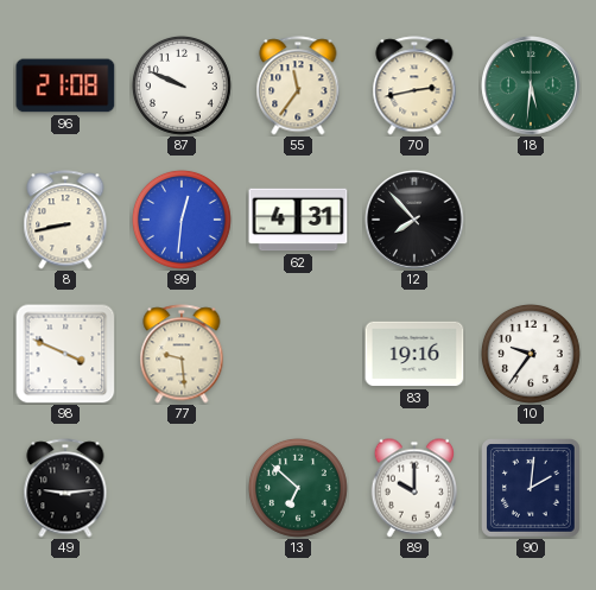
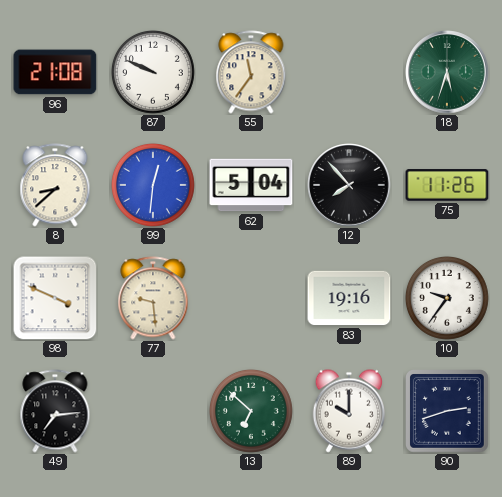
70: 2:43 -> none
18: 5:31 -> 5:33
8: 8:43 -> 8:38
62: 4:31 -> 5:04
75: none -> 11:26
49: 9:14 -> 7:14
90: 2:01 -> 2:42
